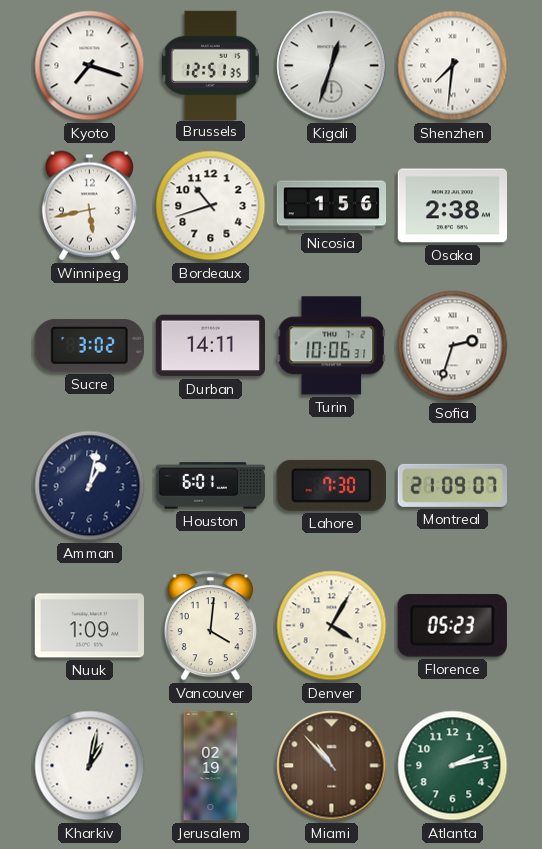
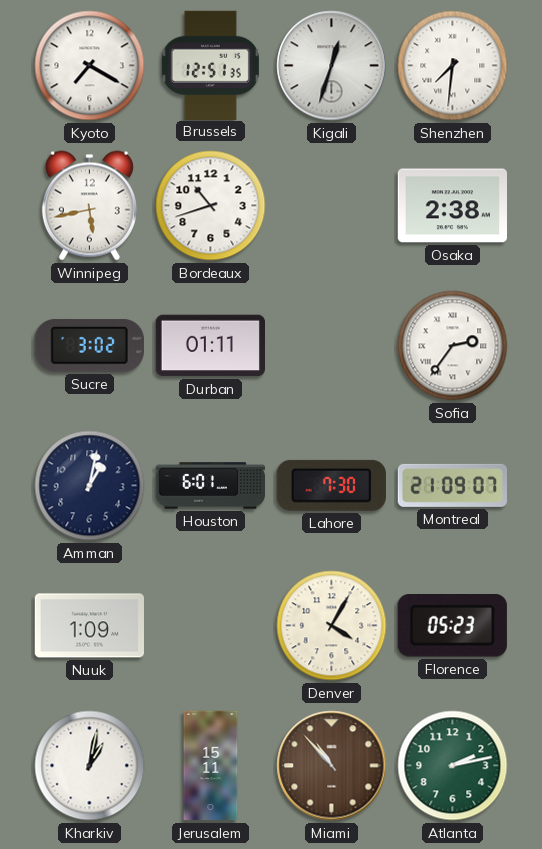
Kyoto: 7:18 -> 7:20
Nicosia: 1:56 -> none
Durban: 14:11 -> 01:11
Turin: 10:06 -> none
Sofia: 2:33 -> 2:36
Vancouver: 4:01 -> none
Jerusalem: 02:19 -> 15:11
